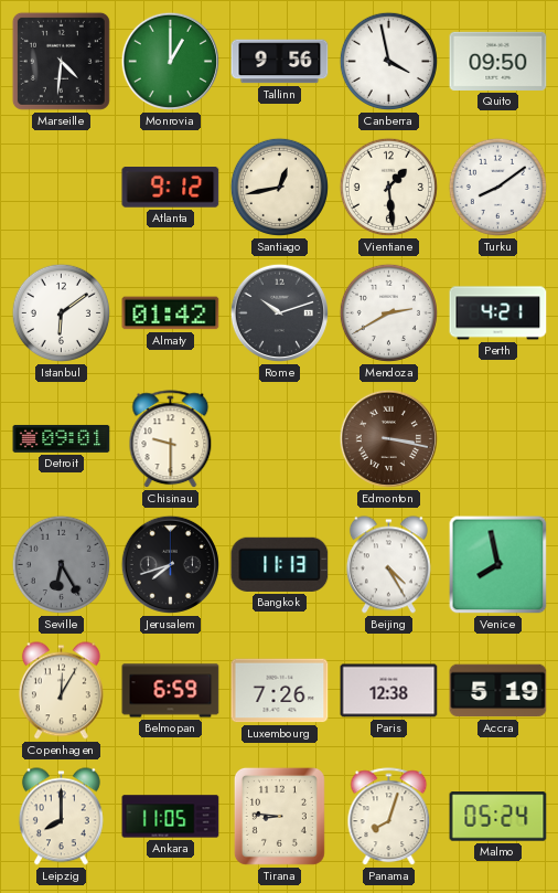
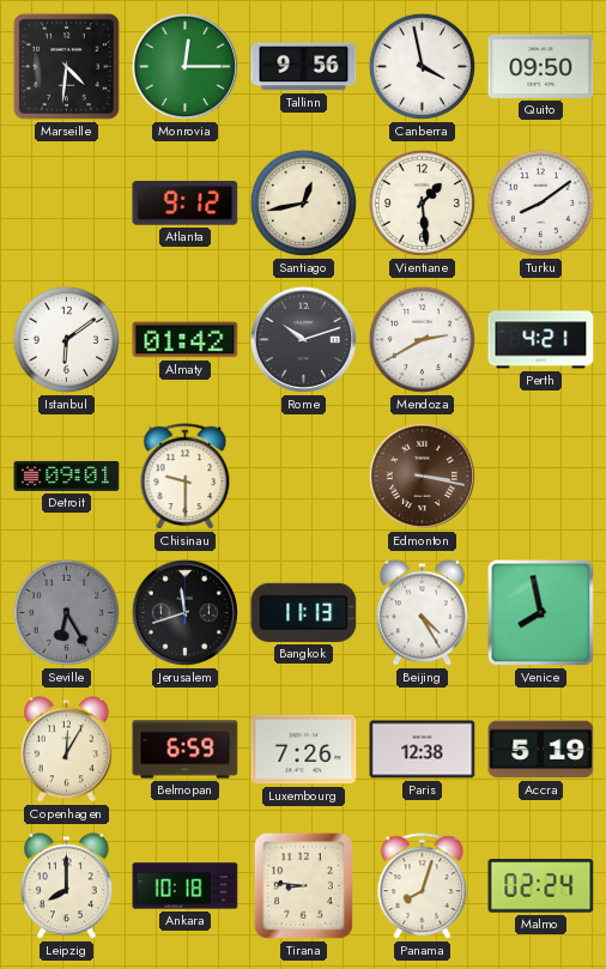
Monrovia: 1:00 -> 12:15
Jerusalem: 7:42 -> 11:42
Ankara: 11:05 -> 10:18
Malmo: 05:24 -> 02:24
